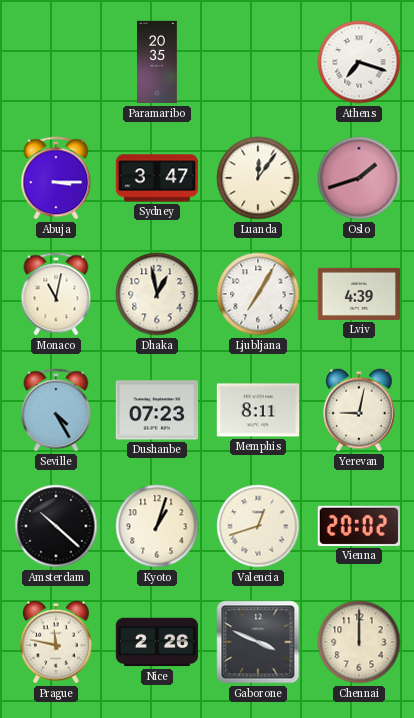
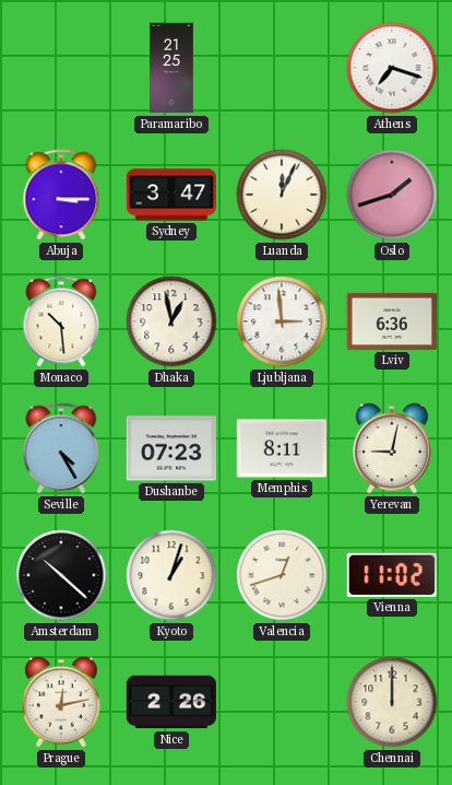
Paramaribo: 20:35 -> 21:25
Luanda: 12:06 -> 12:04
Monaco: 11:02 -> 10:29
Ljubljana: 7:05 -> 2:59
Lviv: 4:39 -> 6:36
Vienna: 20:02 -> 11:02
Prague: 11:47 -> 12:13
Gaborone: 3:49 -> none
